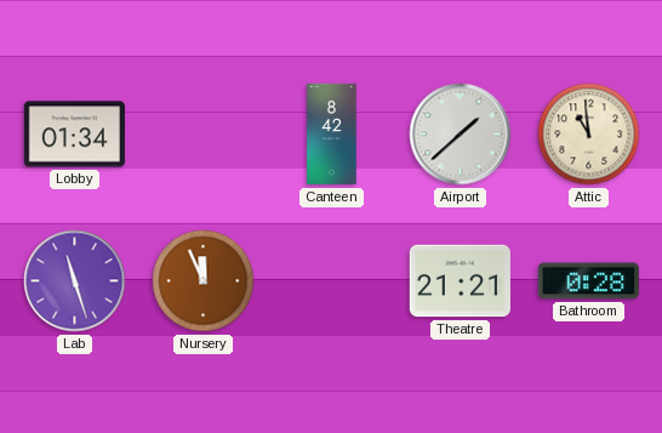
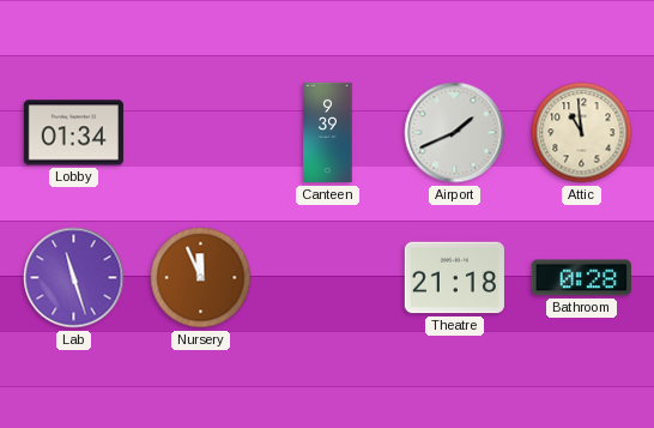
Canteen: 8:42 -> 9:39
Airport: 1:38 -> 1:41
Theatre: 21:21 -> 21:18
